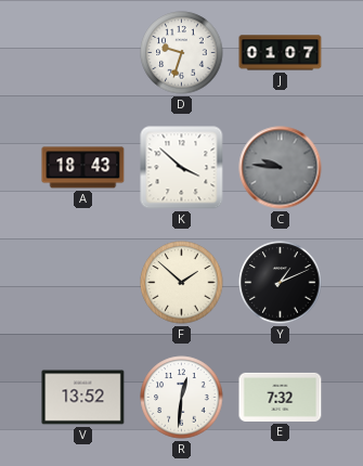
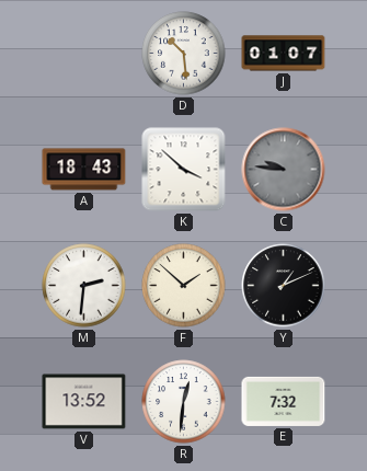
D: 9:33 -> 10:29
M: none -> 2:31
